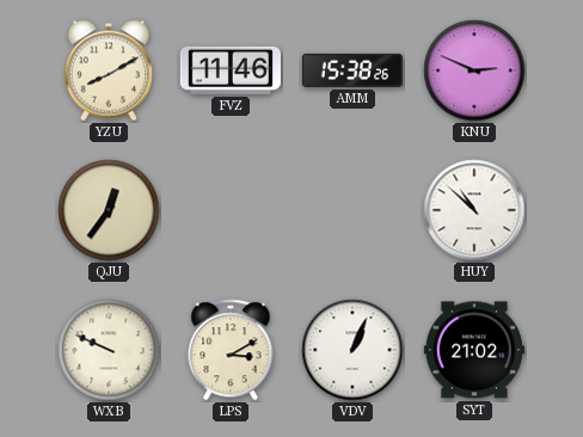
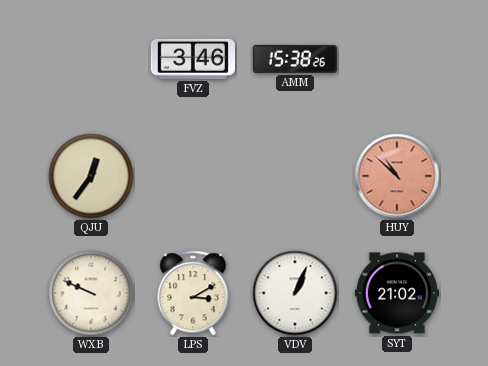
YZU: 8:10 -> none
FVZ: 11:46 -> 3:46
KNU: 2:49 -> none
HUY dial: white -> salmon
